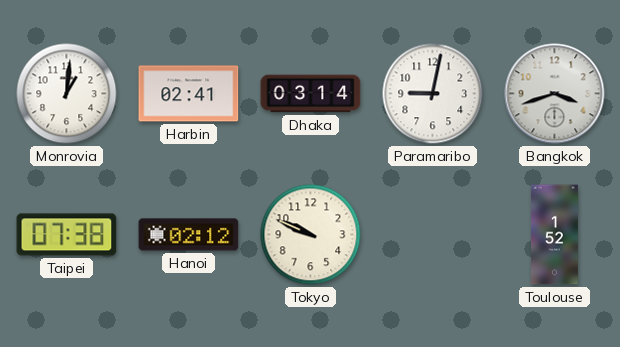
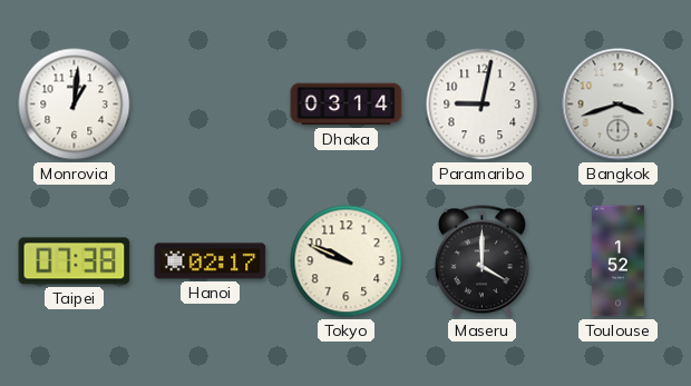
Harbin: 02:41 -> none
Hanoi: 02:12 -> 02:17
Maseru: none -> 4:00
